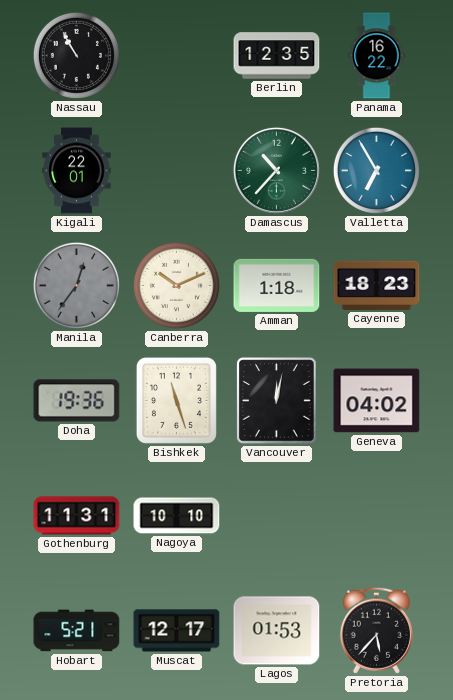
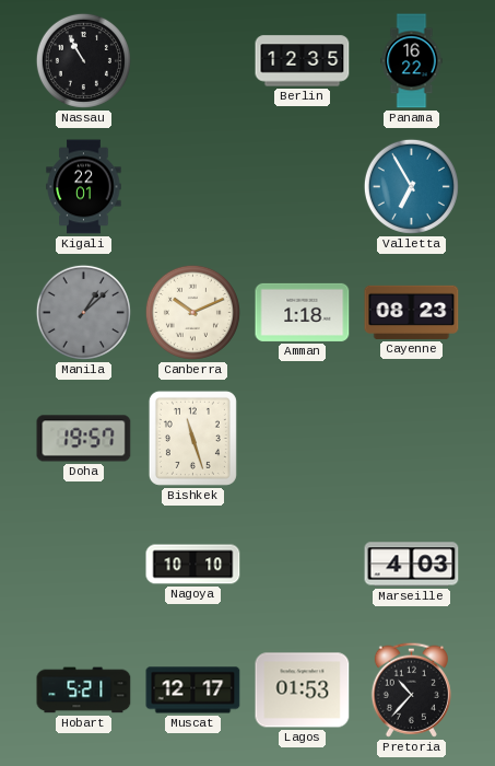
Damascus: 10:37 -> none
Manila: 12:36 -> 1:08
Cayenne: 18:23 -> 08:23
Doha: 19:36 -> 19:57
Vancouver: 12:02 -> none
Geneva: 04:02 -> none
Gothenburg: 11:31 -> none
Marseille: none -> 4:03
Pretoria: 5:37 -> 10:37
